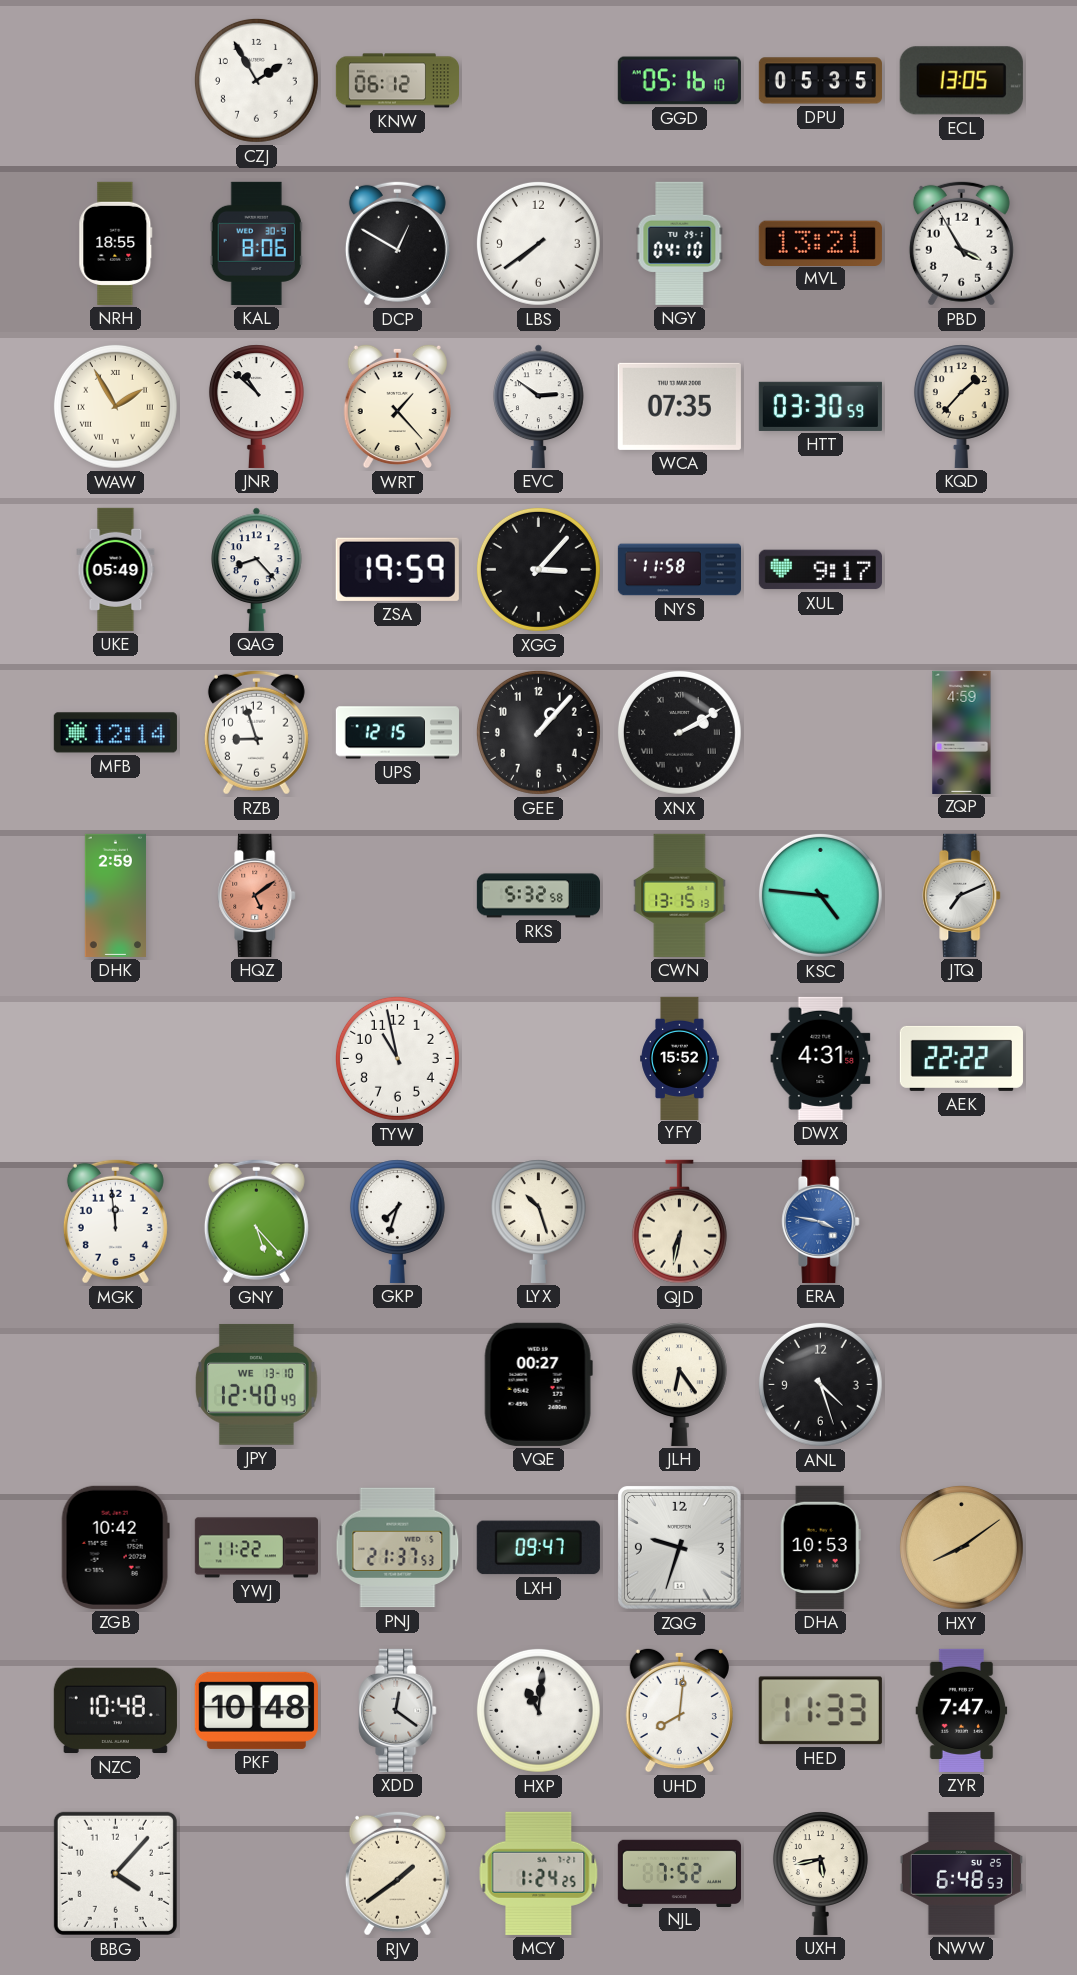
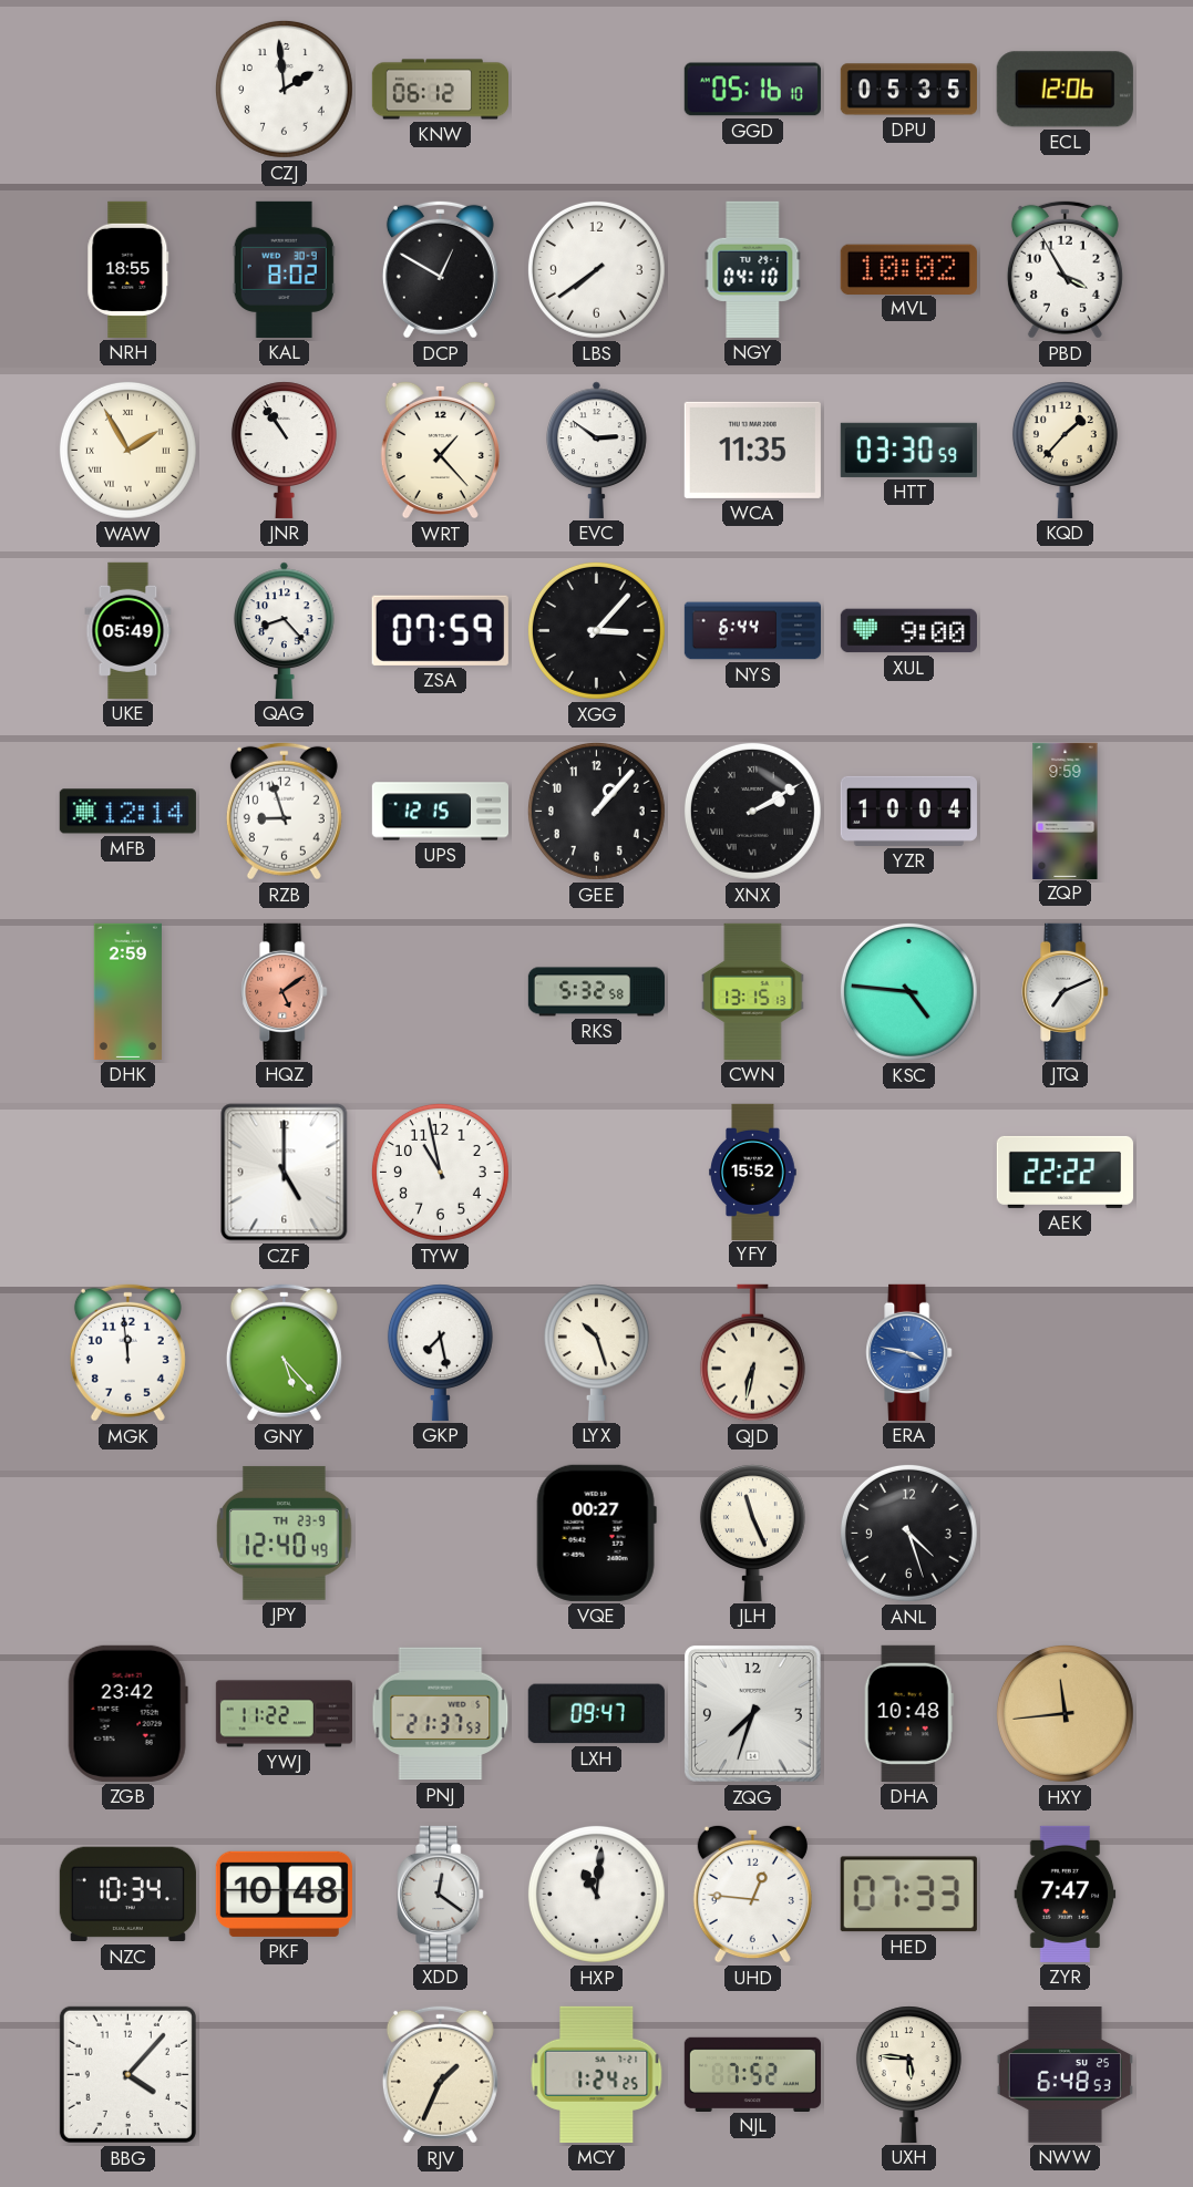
CZJ: 1:55 -> 1:59
ECL: 13:05 -> 12:06
KAL: 8:06 -> 8:02
MVL: 13:21 -> 10:02
JNR: 10:52 -> 10:54
WCA: 07:35 -> 11:35
ZSA: 19:59 -> 07:59
NYS: 11:58 -> 6:44
XUL: 9:17 -> 9:00
YZR: none -> 10:04
ZQP: 4:59 -> 9:59
CZF: none -> 5:00
DWX: 4:31 -> none
GKP: 7:33 -> 7:28
JPY date: WE 13-10 -> TH 23-9
JLH: 6:24 -> 11:26
ZGB: 10:42 -> 23:42
ZQG: 9:33 -> 7:33
DHA: 10:53 -> 10:48
HXY: 8:09 -> 11:44
NZC: 10:48 -> 10:34
UHD: 8:01 -> 12:46
HED: 11:33 -> 07:33
RJV: 1:39 -> 1:34
UXH: 5:43 -> 5:46
